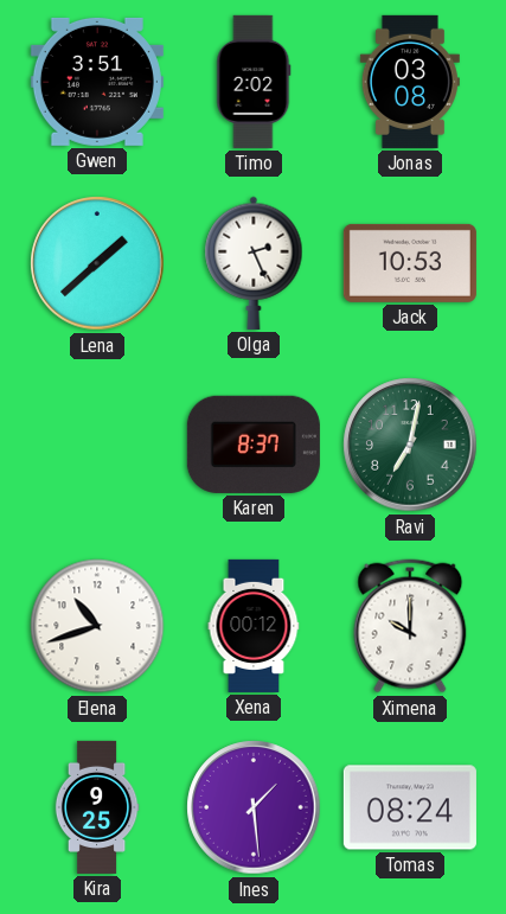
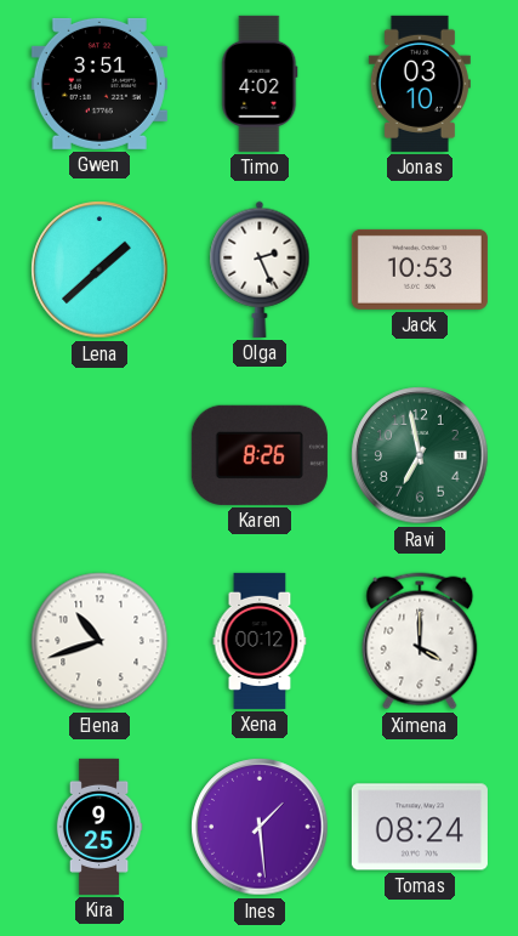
Timo: 2:02 -> 4:02
Jonas: 03:08 -> 03:10
Karen: 8:37 -> 8:26
Ravi: 7:02 -> 6:58
Ximena: 10:00 -> 4:00
